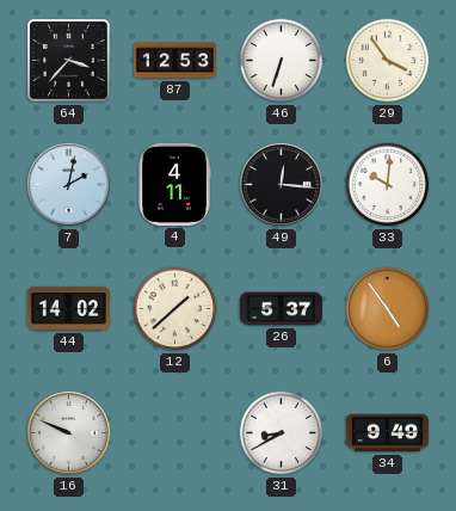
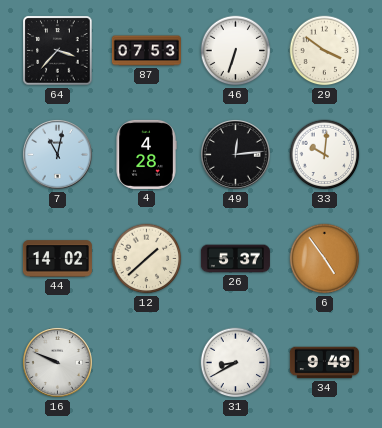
87: 12:53 -> 07:53
29: 3:54 -> 3:51
7: 2:02 -> 11:02
4: 4:11 -> 4:28
49: 12:16 -> 12:14
